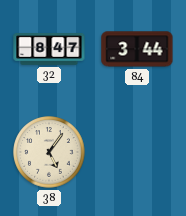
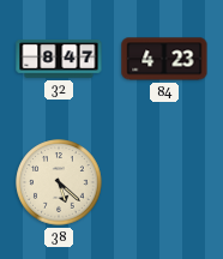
84: 3:44 -> 4:23
38: 5:06 -> 5:22
